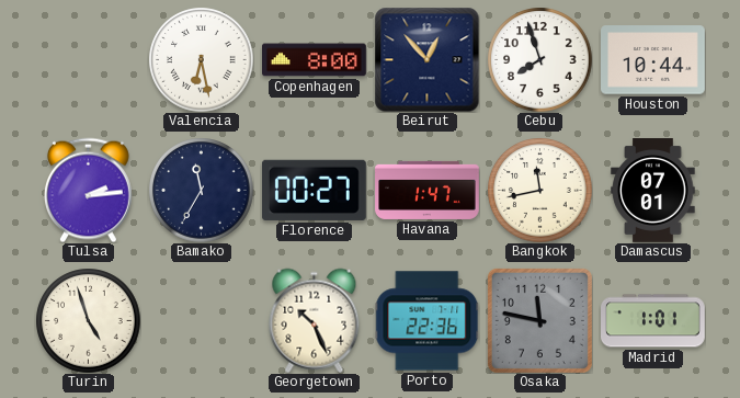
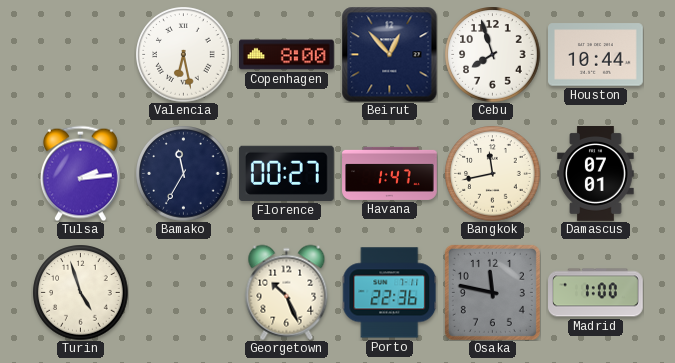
Madrid: 1:01 -> 1:00
